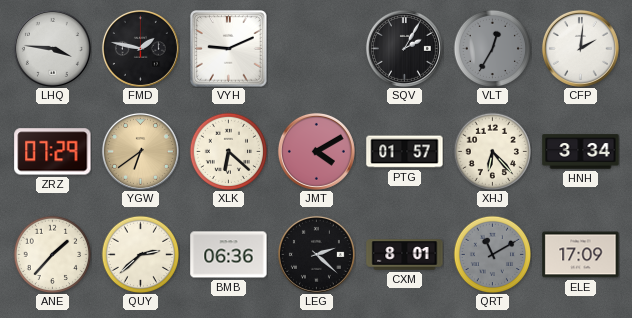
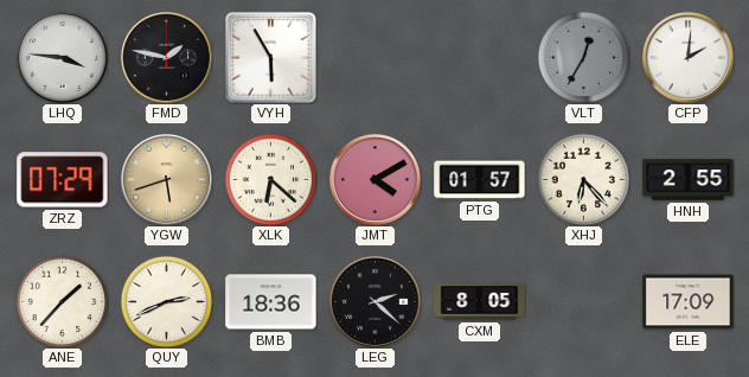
VYH: 9:11 -> 5:55
SQV: 2:05 -> none
YGW: 6:39 -> 5:42
HNH: 3:34 -> 2:55
QUY: 2:38 -> 2:41
BMB: 06:36 -> 18:36
CXM: 8:01 -> 8:05
QRT: 11:10 -> none
